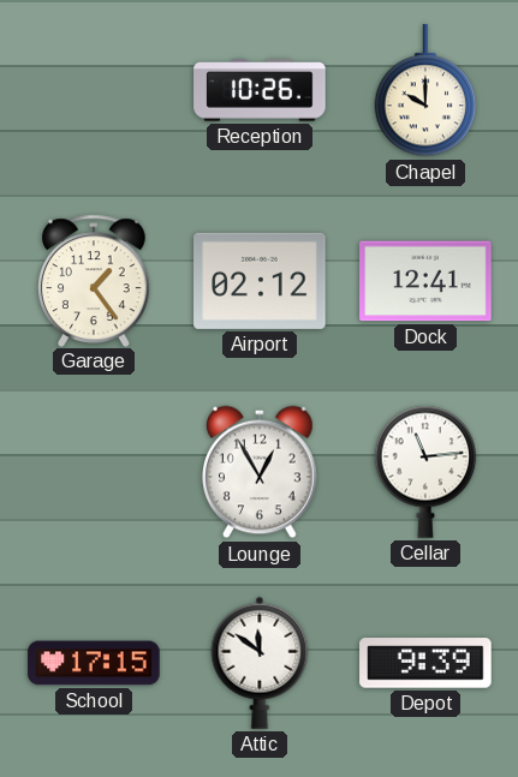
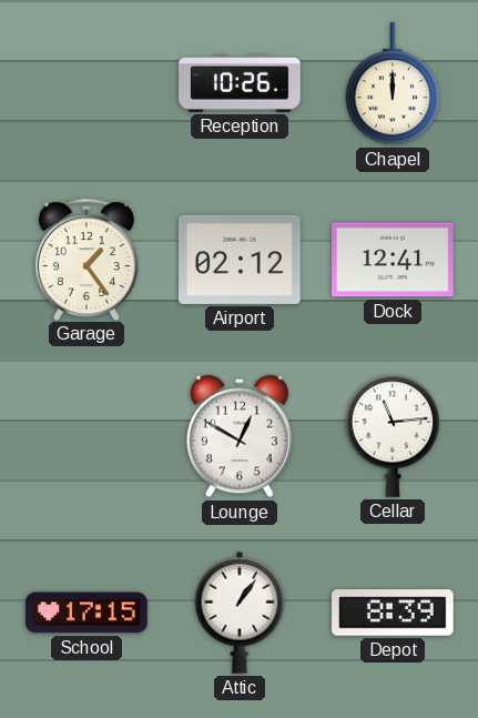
Chapel: 10:00 -> 12:00
Lounge: 12:55 -> 12:50
Attic: 11:51 -> 1:06
Depot: 9:39 -> 8:39
